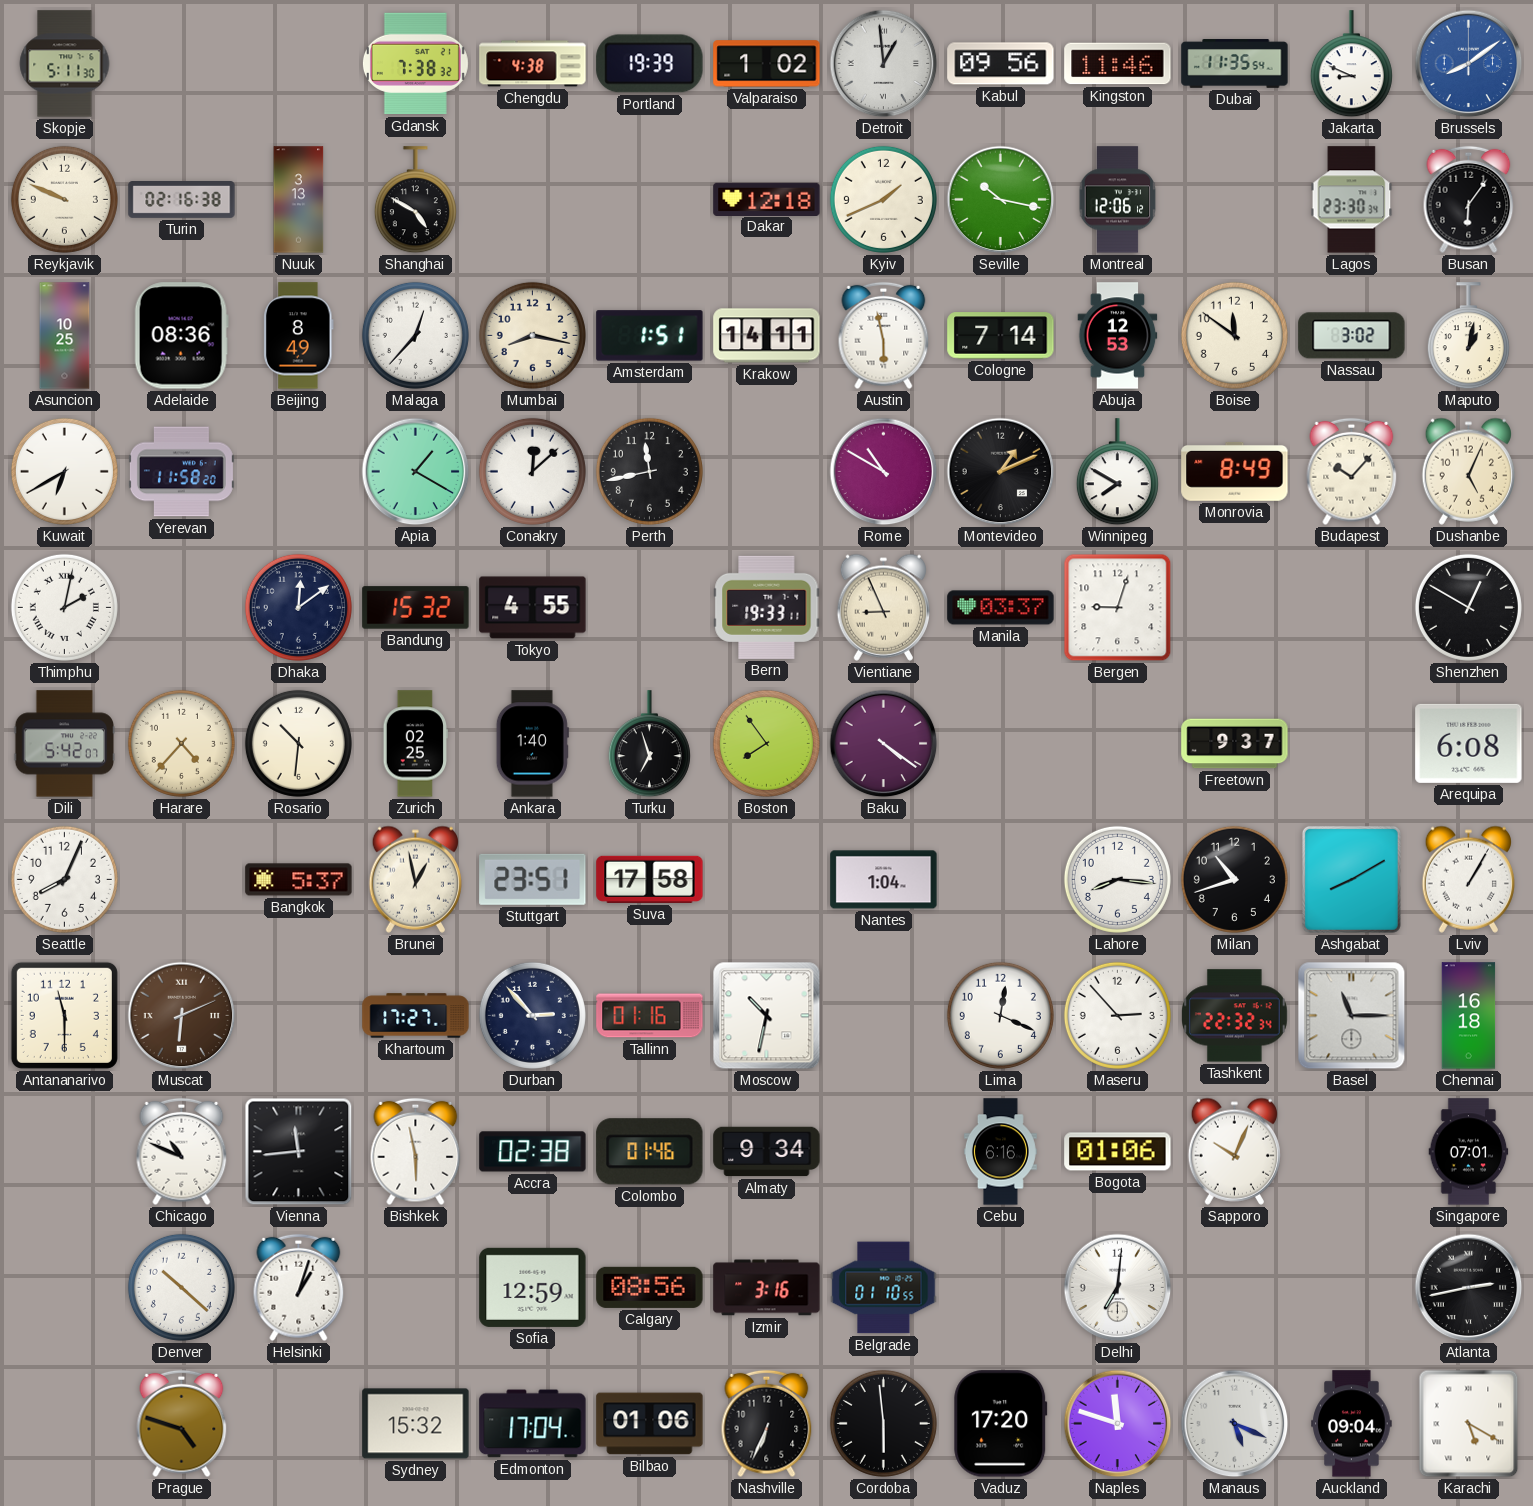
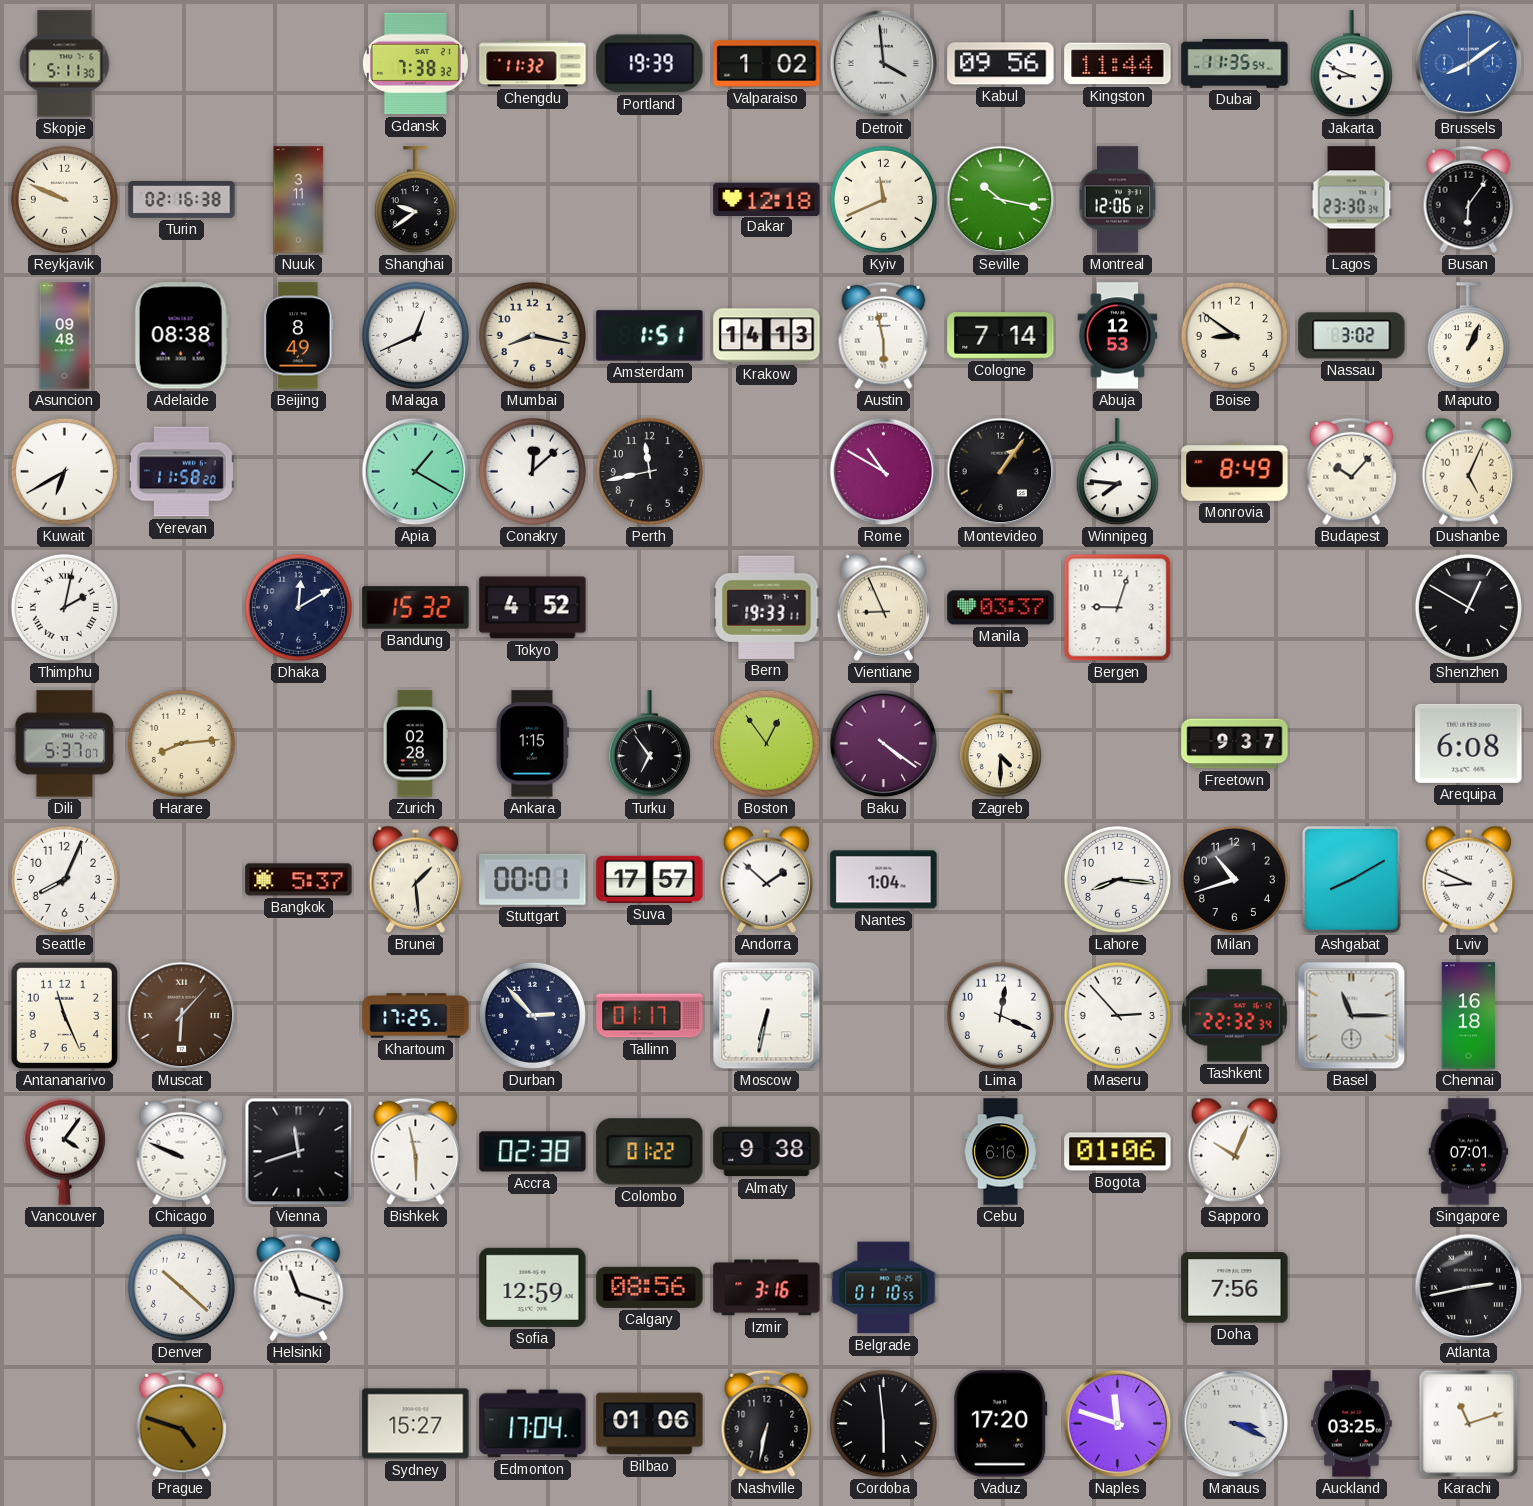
Chengdu: 4:38 -> 11:32
Detroit: 12:59 -> 3:59
Kingston: 11:46 -> 11:44
Nuuk: 3:13 -> 3:11
Shanghai: 4:50 -> 9:39
Kyiv: 1:41 -> 11:41
Asuncion: 10:25 -> 09:48
Adelaide: 08:36 -> 08:38
Malaga: 12:37 -> 12:41
Krakow: 14:11 -> 14:13
Boise: 11:51 -> 8:51
Maputo: 1:02 -> 1:04
Montevideo: 1:11 -> 1:06
Winnipeg: 7:50 -> 7:46
Dhaka: 12:09 -> 12:10
Tokyo: 4:55 -> 4:52
Dili: 5:42 -> 5:37
Harare: 4:37 -> 8:14
Rosario: 10:31 -> none
Zurich: 02:25 -> 02:28
Ankara: 1:40 -> 1:15
Turku: 6:57 -> 6:54
Boston: 7:54 -> 12:54
Zagreb: none -> 4:30
Brunei: 12:58 -> 1:29
Stuttgart: 23:51 -> 00:01
Suva: 17:58 -> 17:57
Andorra: none -> 1:52
Lviv: 1:05 -> 8:49
Antananarivo: 11:30 -> 11:26
Muscat: 6:11 -> 6:07
Khartoum: 17:27 -> 17:25
Tallinn: 01:16 -> 01:17
Moscow: 10:32 -> 6:32
Vancouver: none -> 4:06
Chicago: 10:49 -> 9:49
Vienna: 11:44 -> 11:42
Colombo: 01:46 -> 01:22
Almaty: 9:34 -> 9:38
Helsinki: 1:03 -> 11:18
Delhi: 7:01 -> none
Doha: none -> 7:56
Sydney: 15:32 -> 15:27
Nashville: 6:34 -> 6:32
Manaus: 5:19 -> 3:19
Auckland: 09:04 -> 03:25
Karachi: 5:20 -> 11:12
